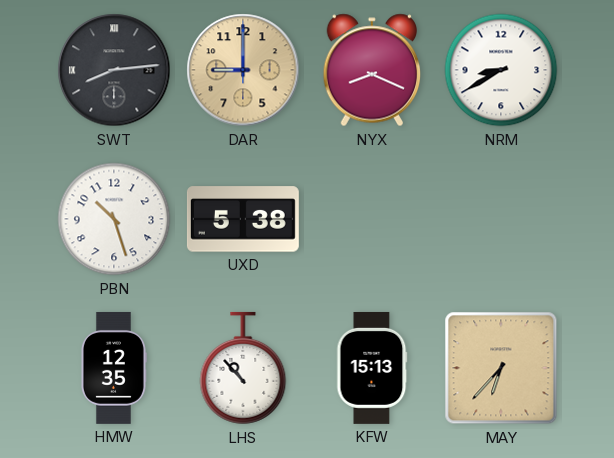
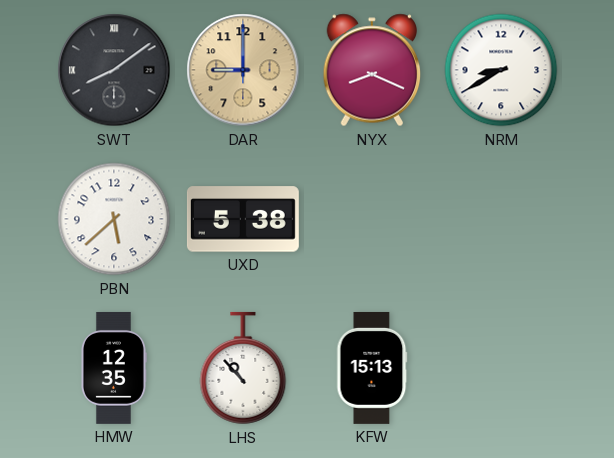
SWT: 8:14 -> 8:09
PBN: 10:27 -> 5:38
MAY: 6:37 -> none
